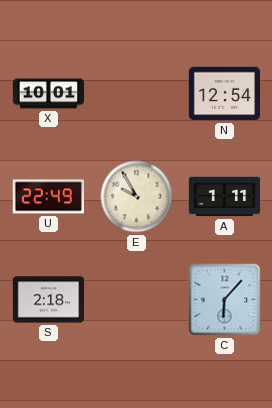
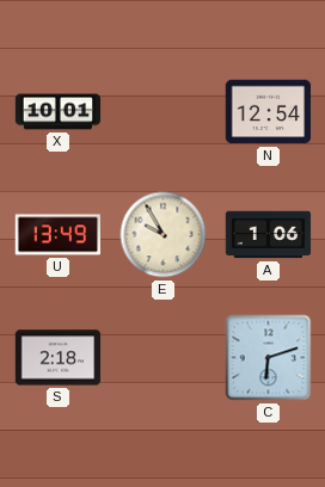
U: 22:49 -> 13:49
A: 1:11 -> 1:06
C: 6:07 -> 6:12
